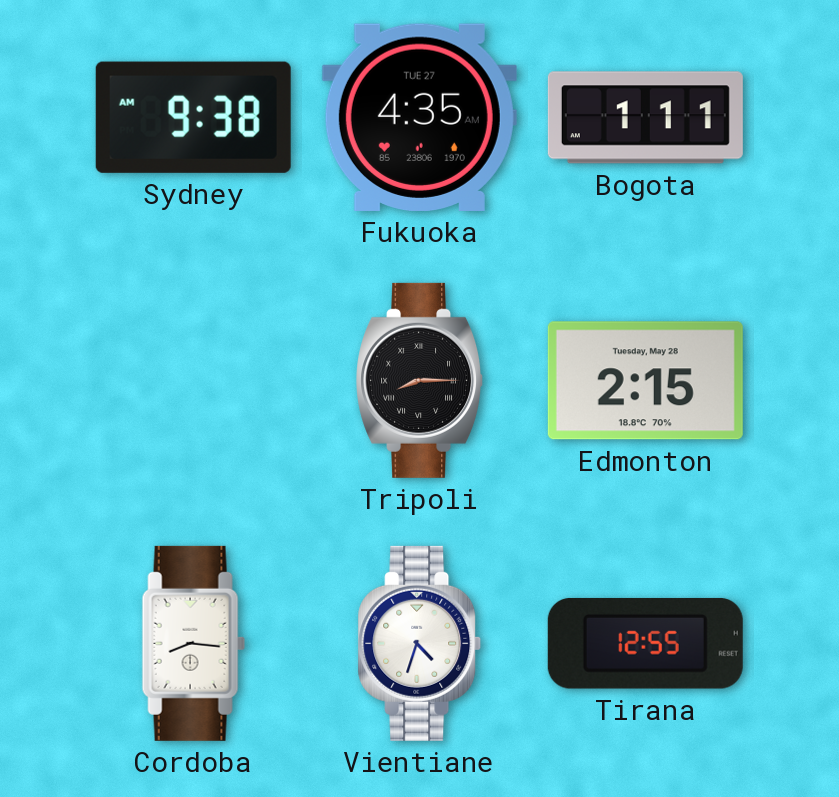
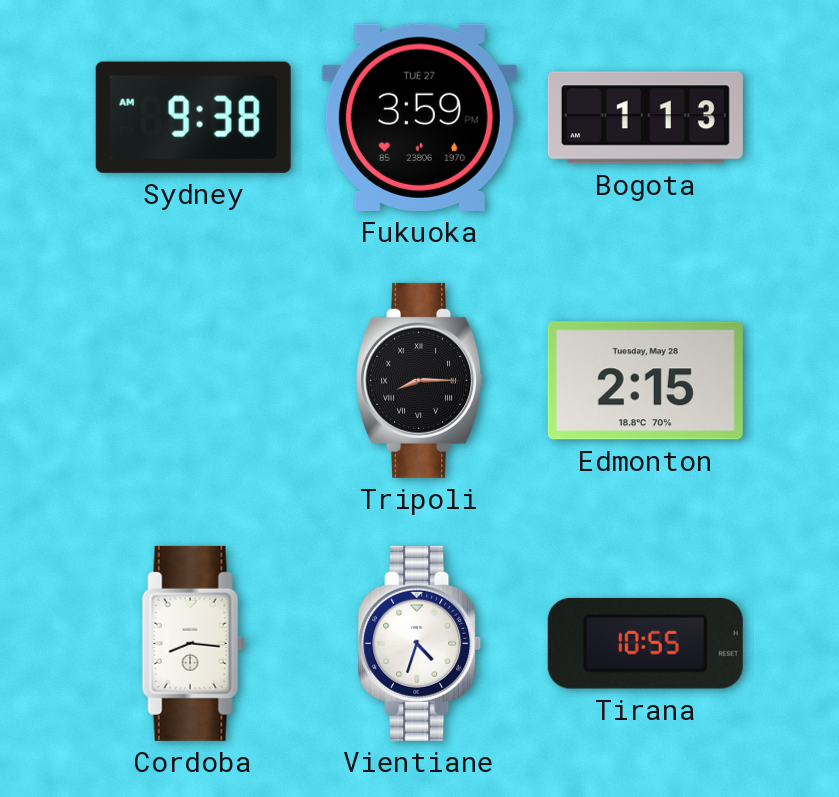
Fukuoka: 4:35 -> 3:59
Bogota: 1:11 -> 1:13
Tirana: 12:55 -> 10:55
